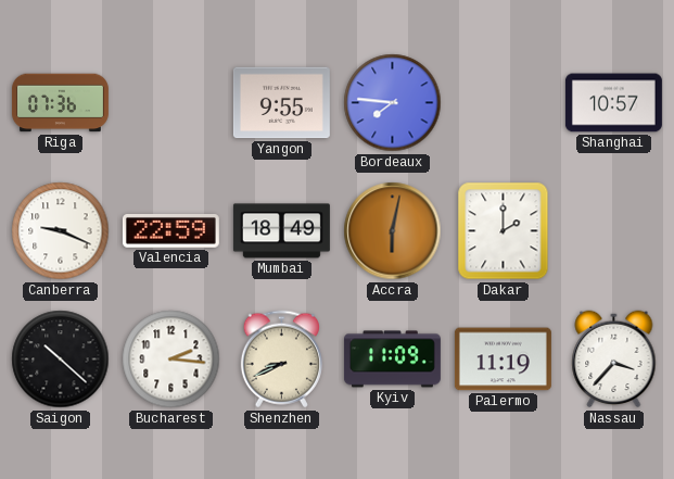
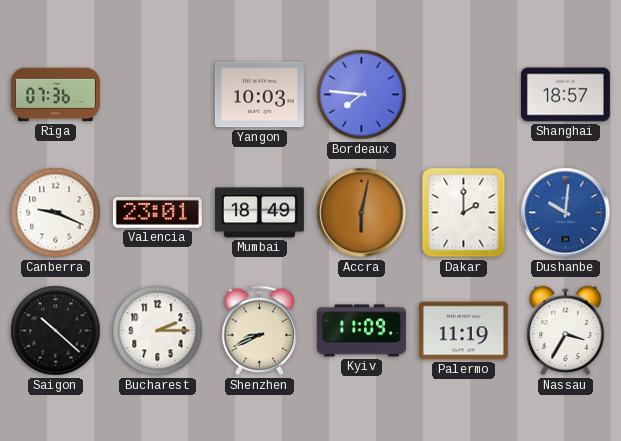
Yangon: 9:55 -> 10:03
Shanghai: 10:57 -> 18:57
Valencia: 22:59 -> 23:01
Dushanbe: none -> 10:01
Bucharest: 2:16 -> 2:15
Nassau: 3:37 -> 3:35
